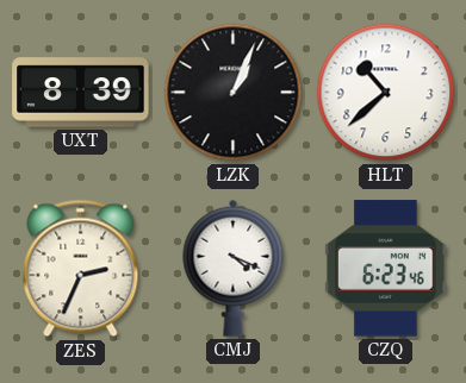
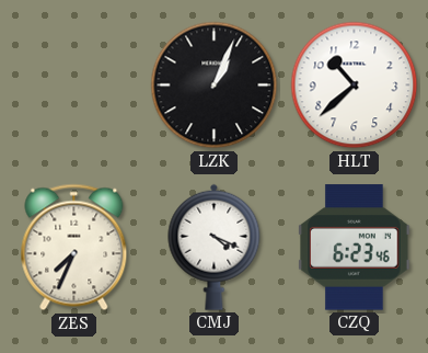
UXT: 8:39 -> none
ZES: 2:34 -> 7:34
